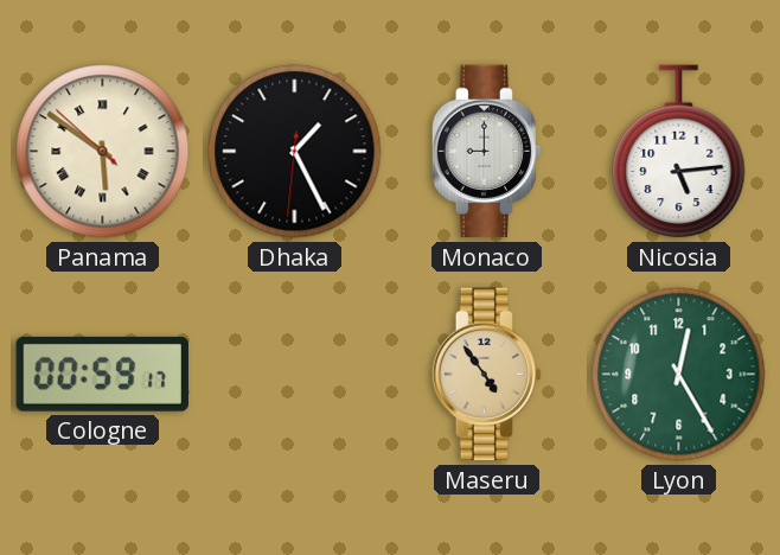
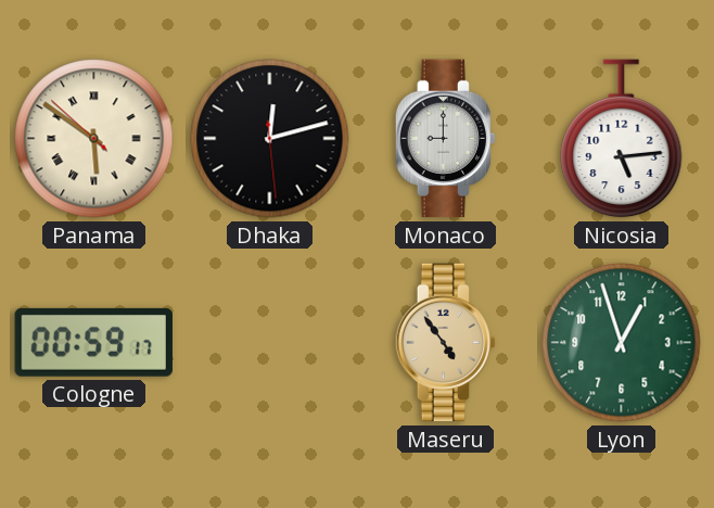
Dhaka: 1:25 -> 12:12
Lyon: 12:25 -> 12:57
